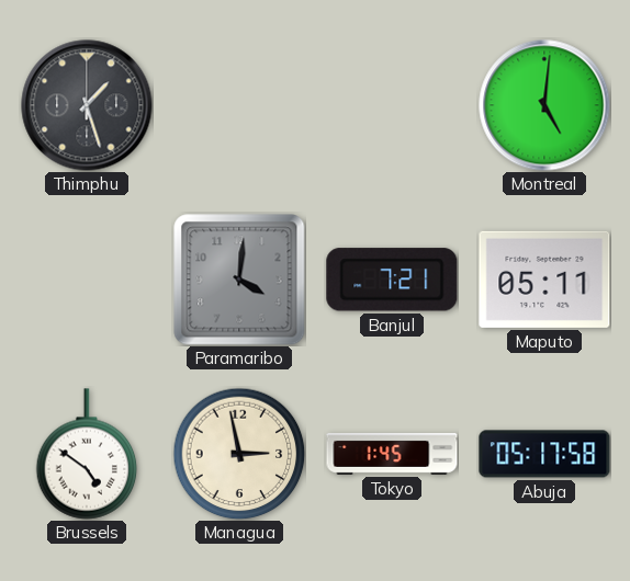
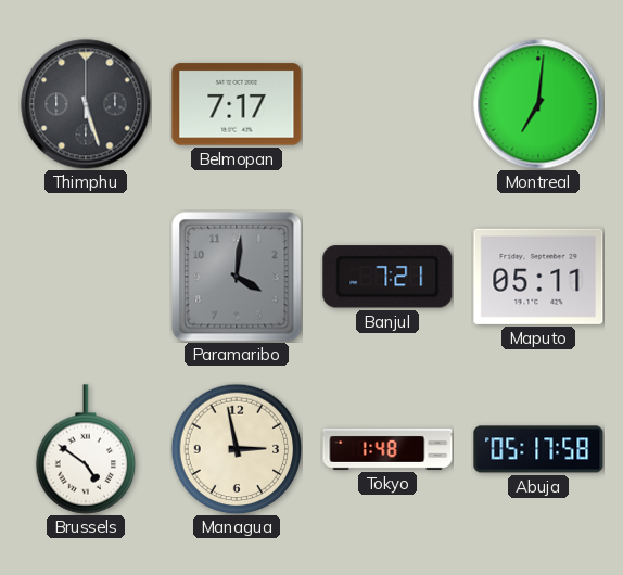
Thimphu: 1:27 -> 5:27
Belmopan: none -> 7:17
Montreal: 5:01 -> 7:01
Tokyo: 1:45 -> 1:48
